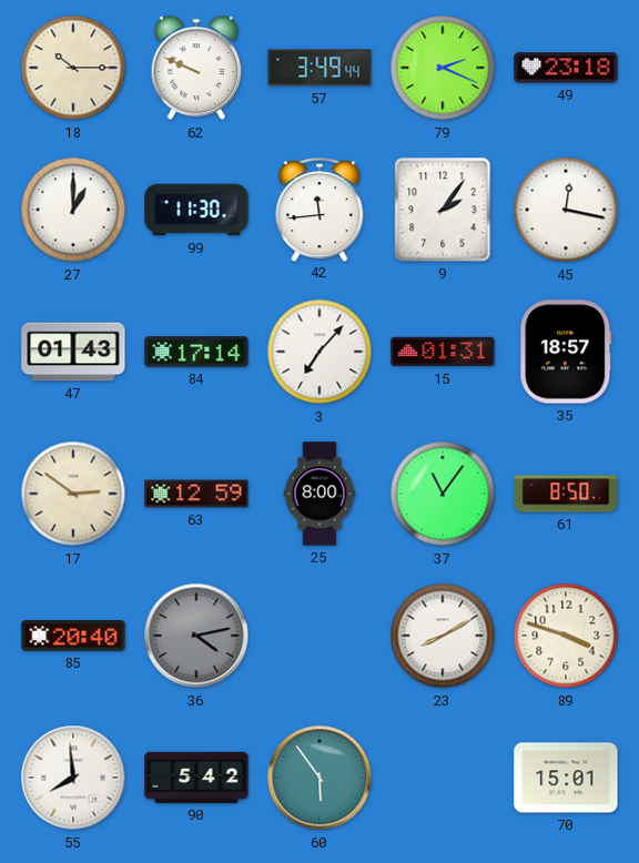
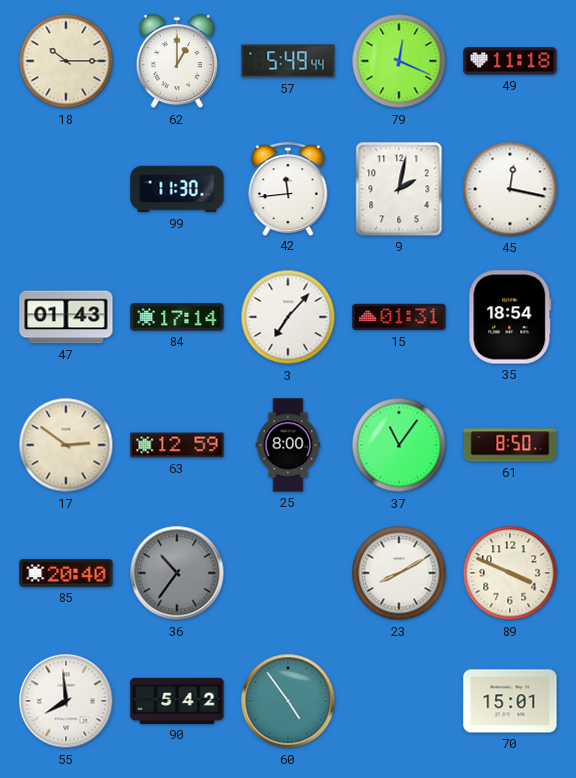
62: 9:49 -> 1:00
57: 3:49 -> 5:49
79: 2:19 -> 12:19
49: 23:18 -> 11:18
27: 1:00 -> none
9: 2:06 -> 2:02
35: 18:57 -> 18:54
36: 4:13 -> 10:36
89: 3:48 -> 3:49
60: 5:54 -> 4:54
